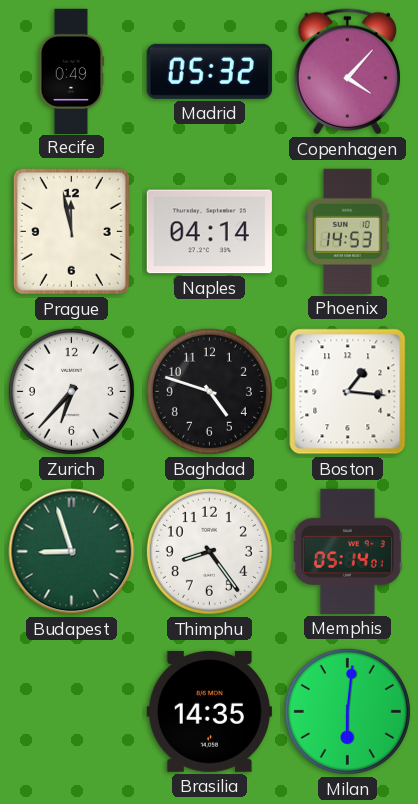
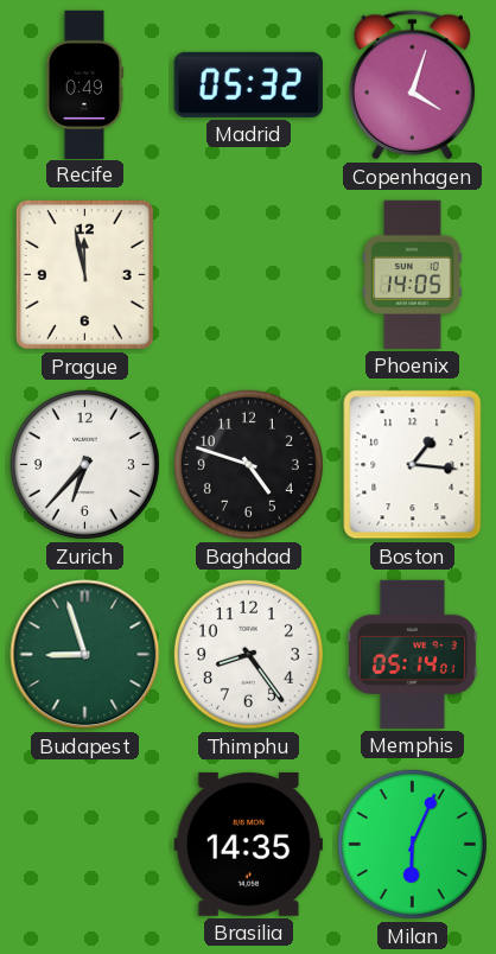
Copenhagen: 4:07 -> 4:03
Naples: 04:14 -> none
Phoenix: 14:53 -> 14:05
Milan: 6:01 -> 6:04
